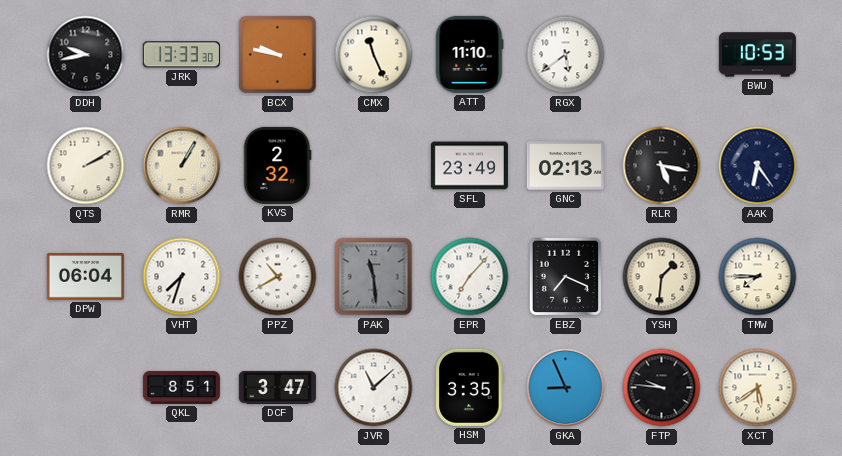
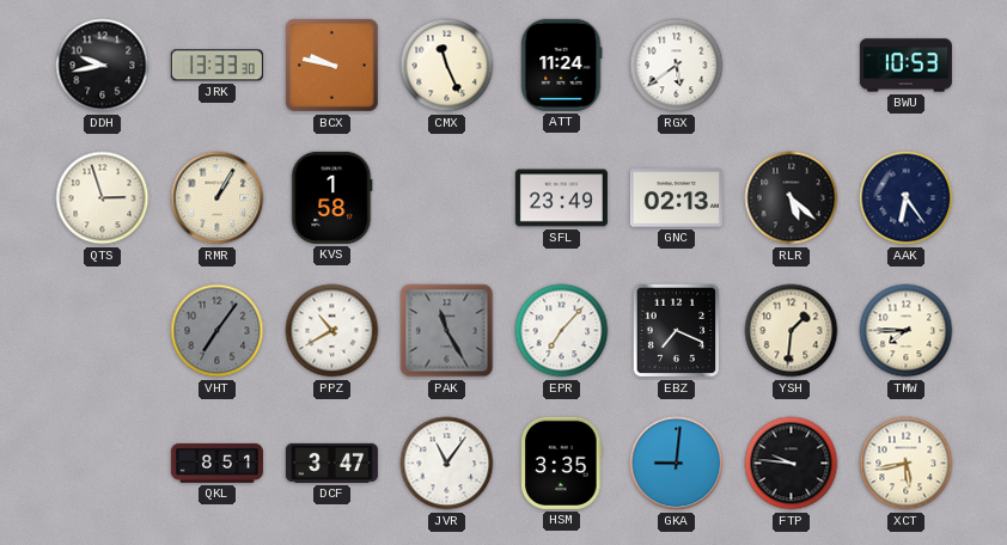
ATT: 11:10 -> 11:24
QTS: 2:10 -> 2:57
KVS: 2:32 -> 1:58
RLR: 5:17 -> 5:22
DPW: 06:04 -> none
VHT: 7:33 -> 7:06
VHT dial: white -> grey
PAK: 11:29 -> 11:25
JVR: 11:08 -> 11:06
GKA: 8:56 -> 9:01
XCT: 5:39 -> 5:43
